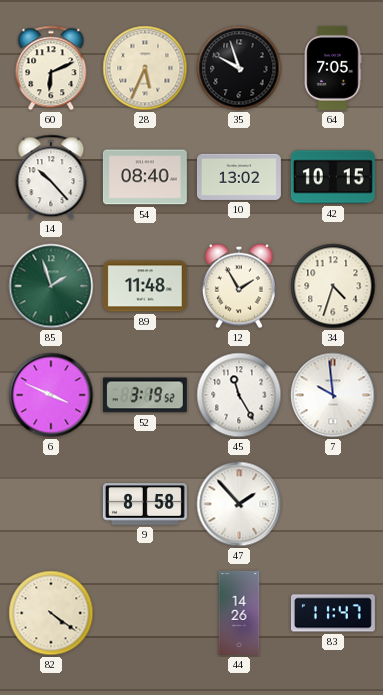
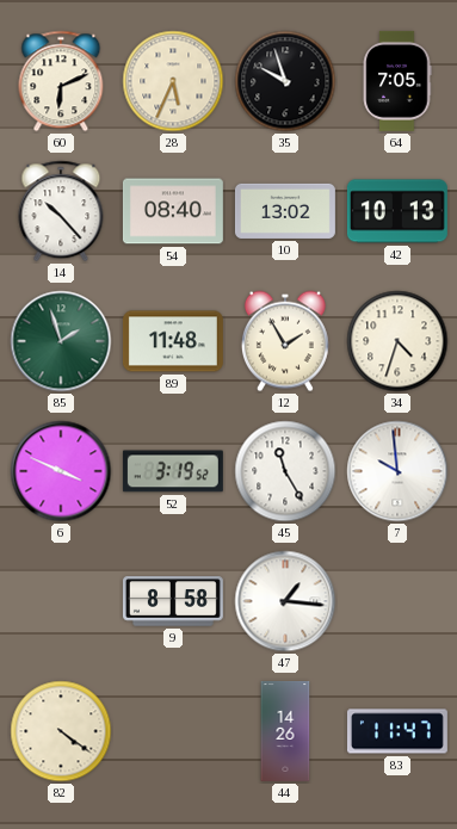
42: 10:15 -> 10:13
47: 1:53 -> 1:16
